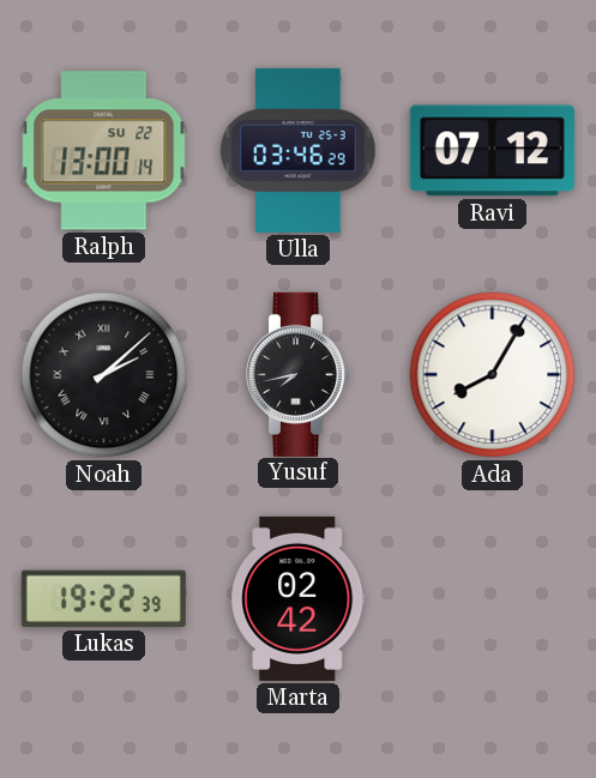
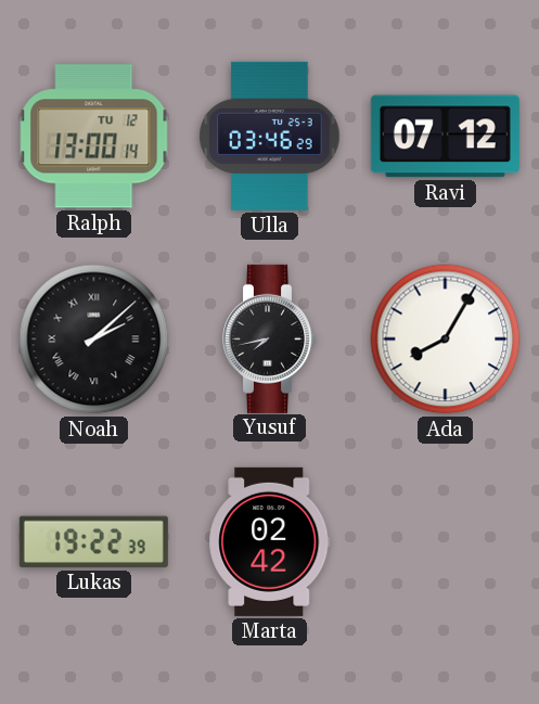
Ralph date: SU 22 -> TU 12
